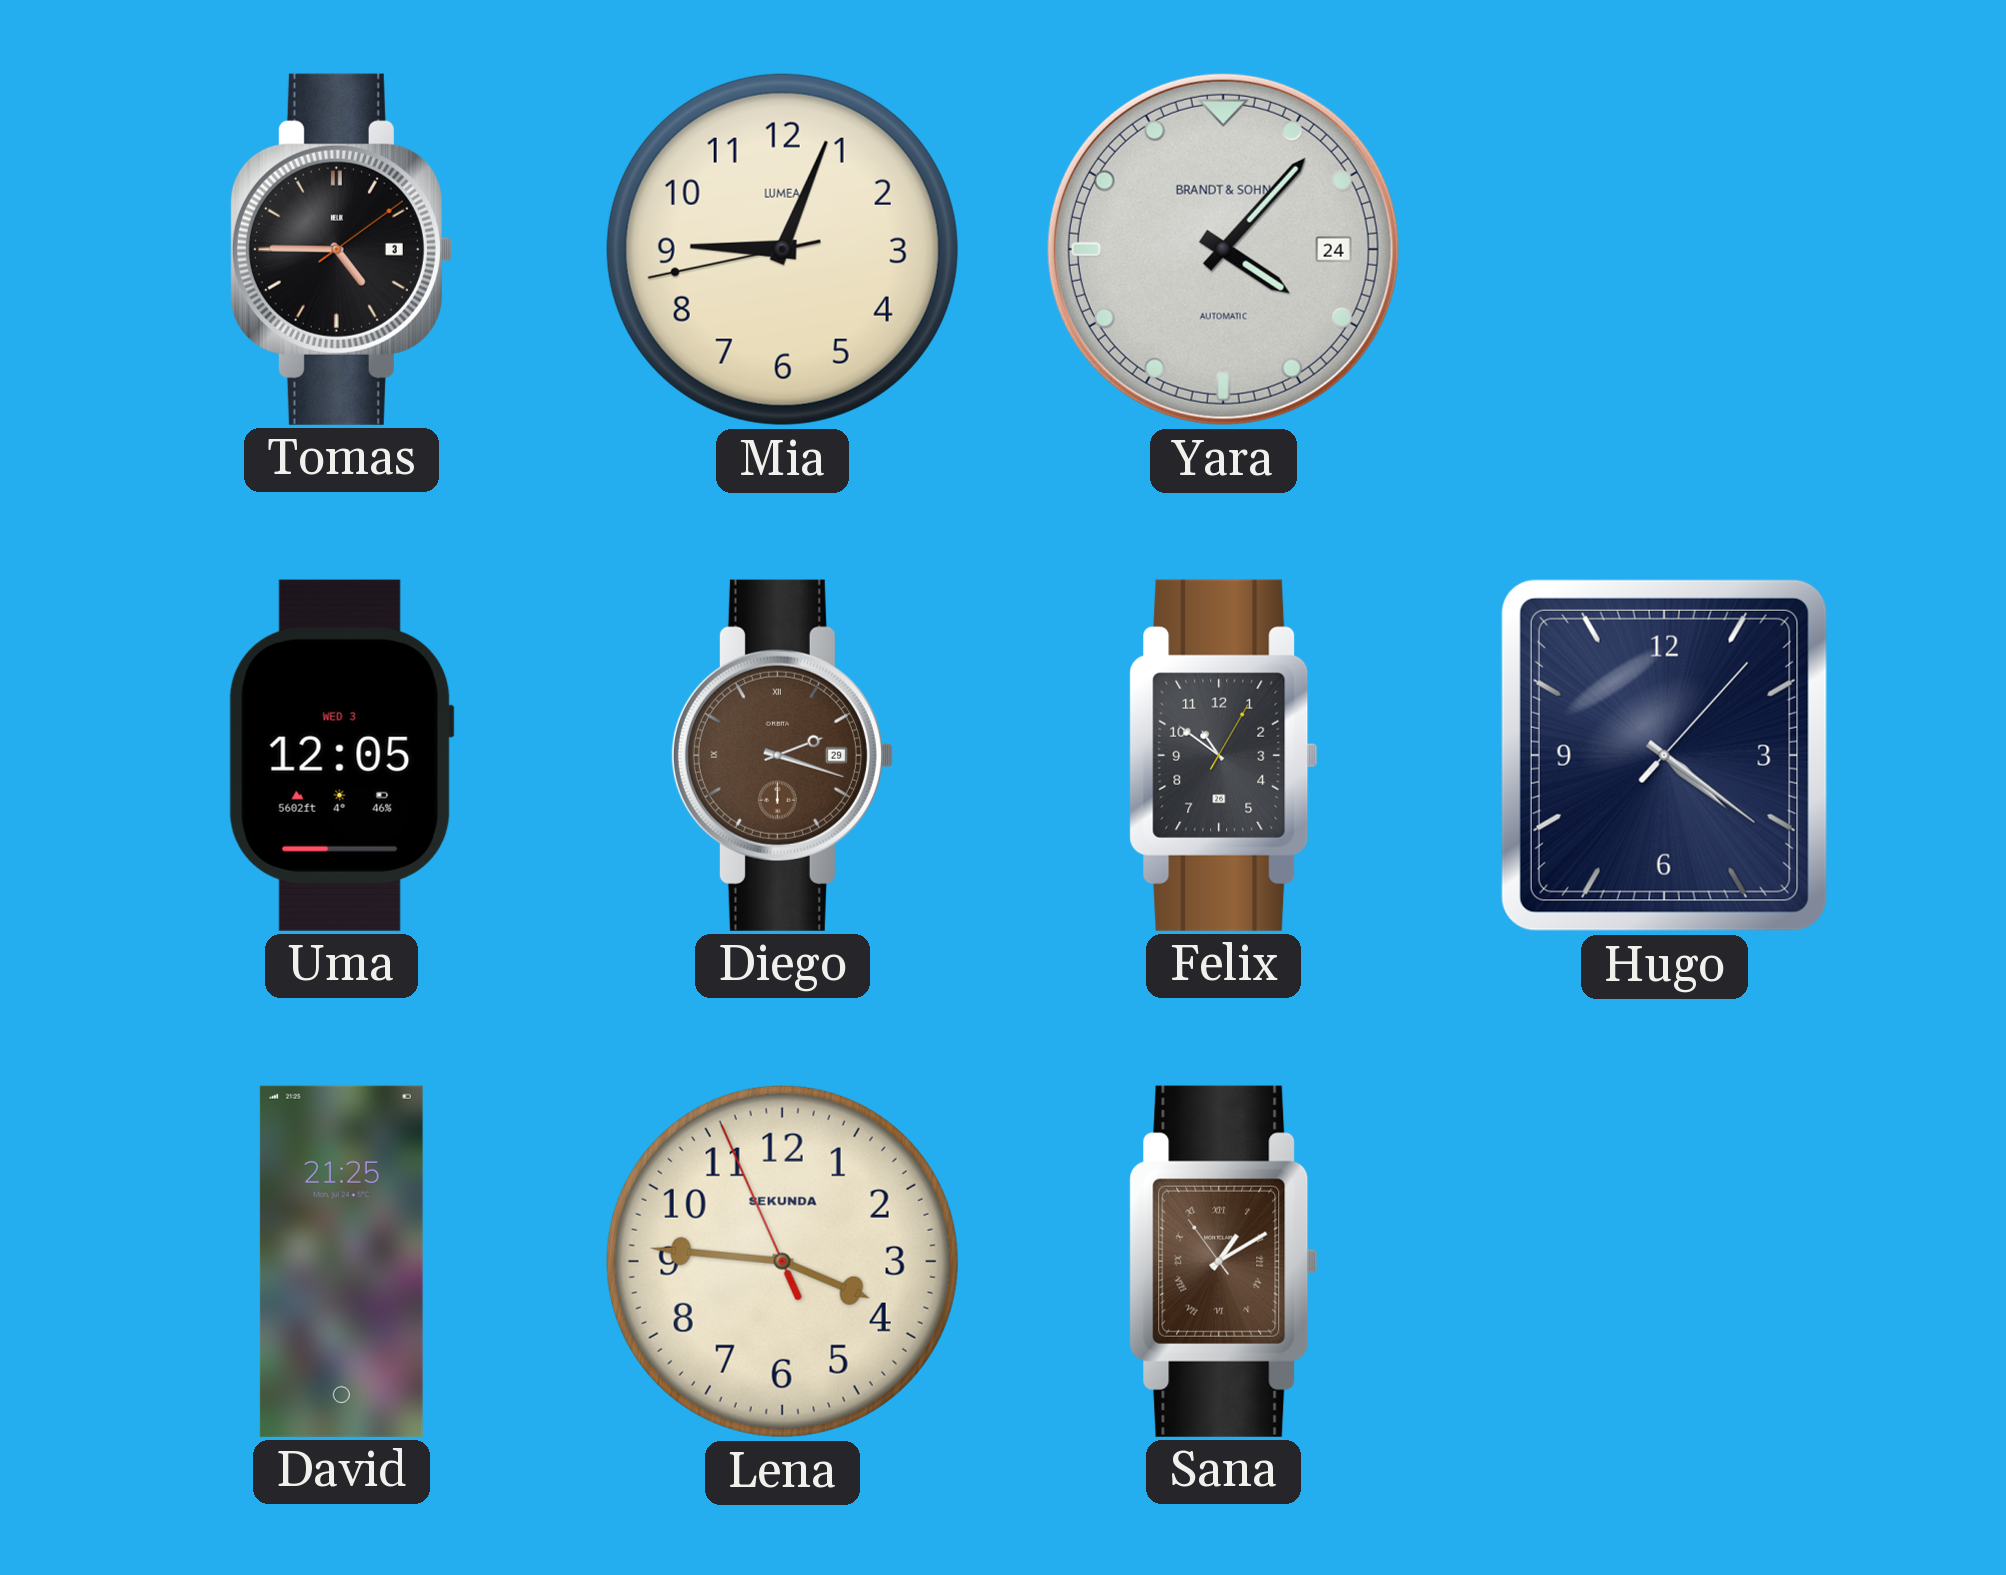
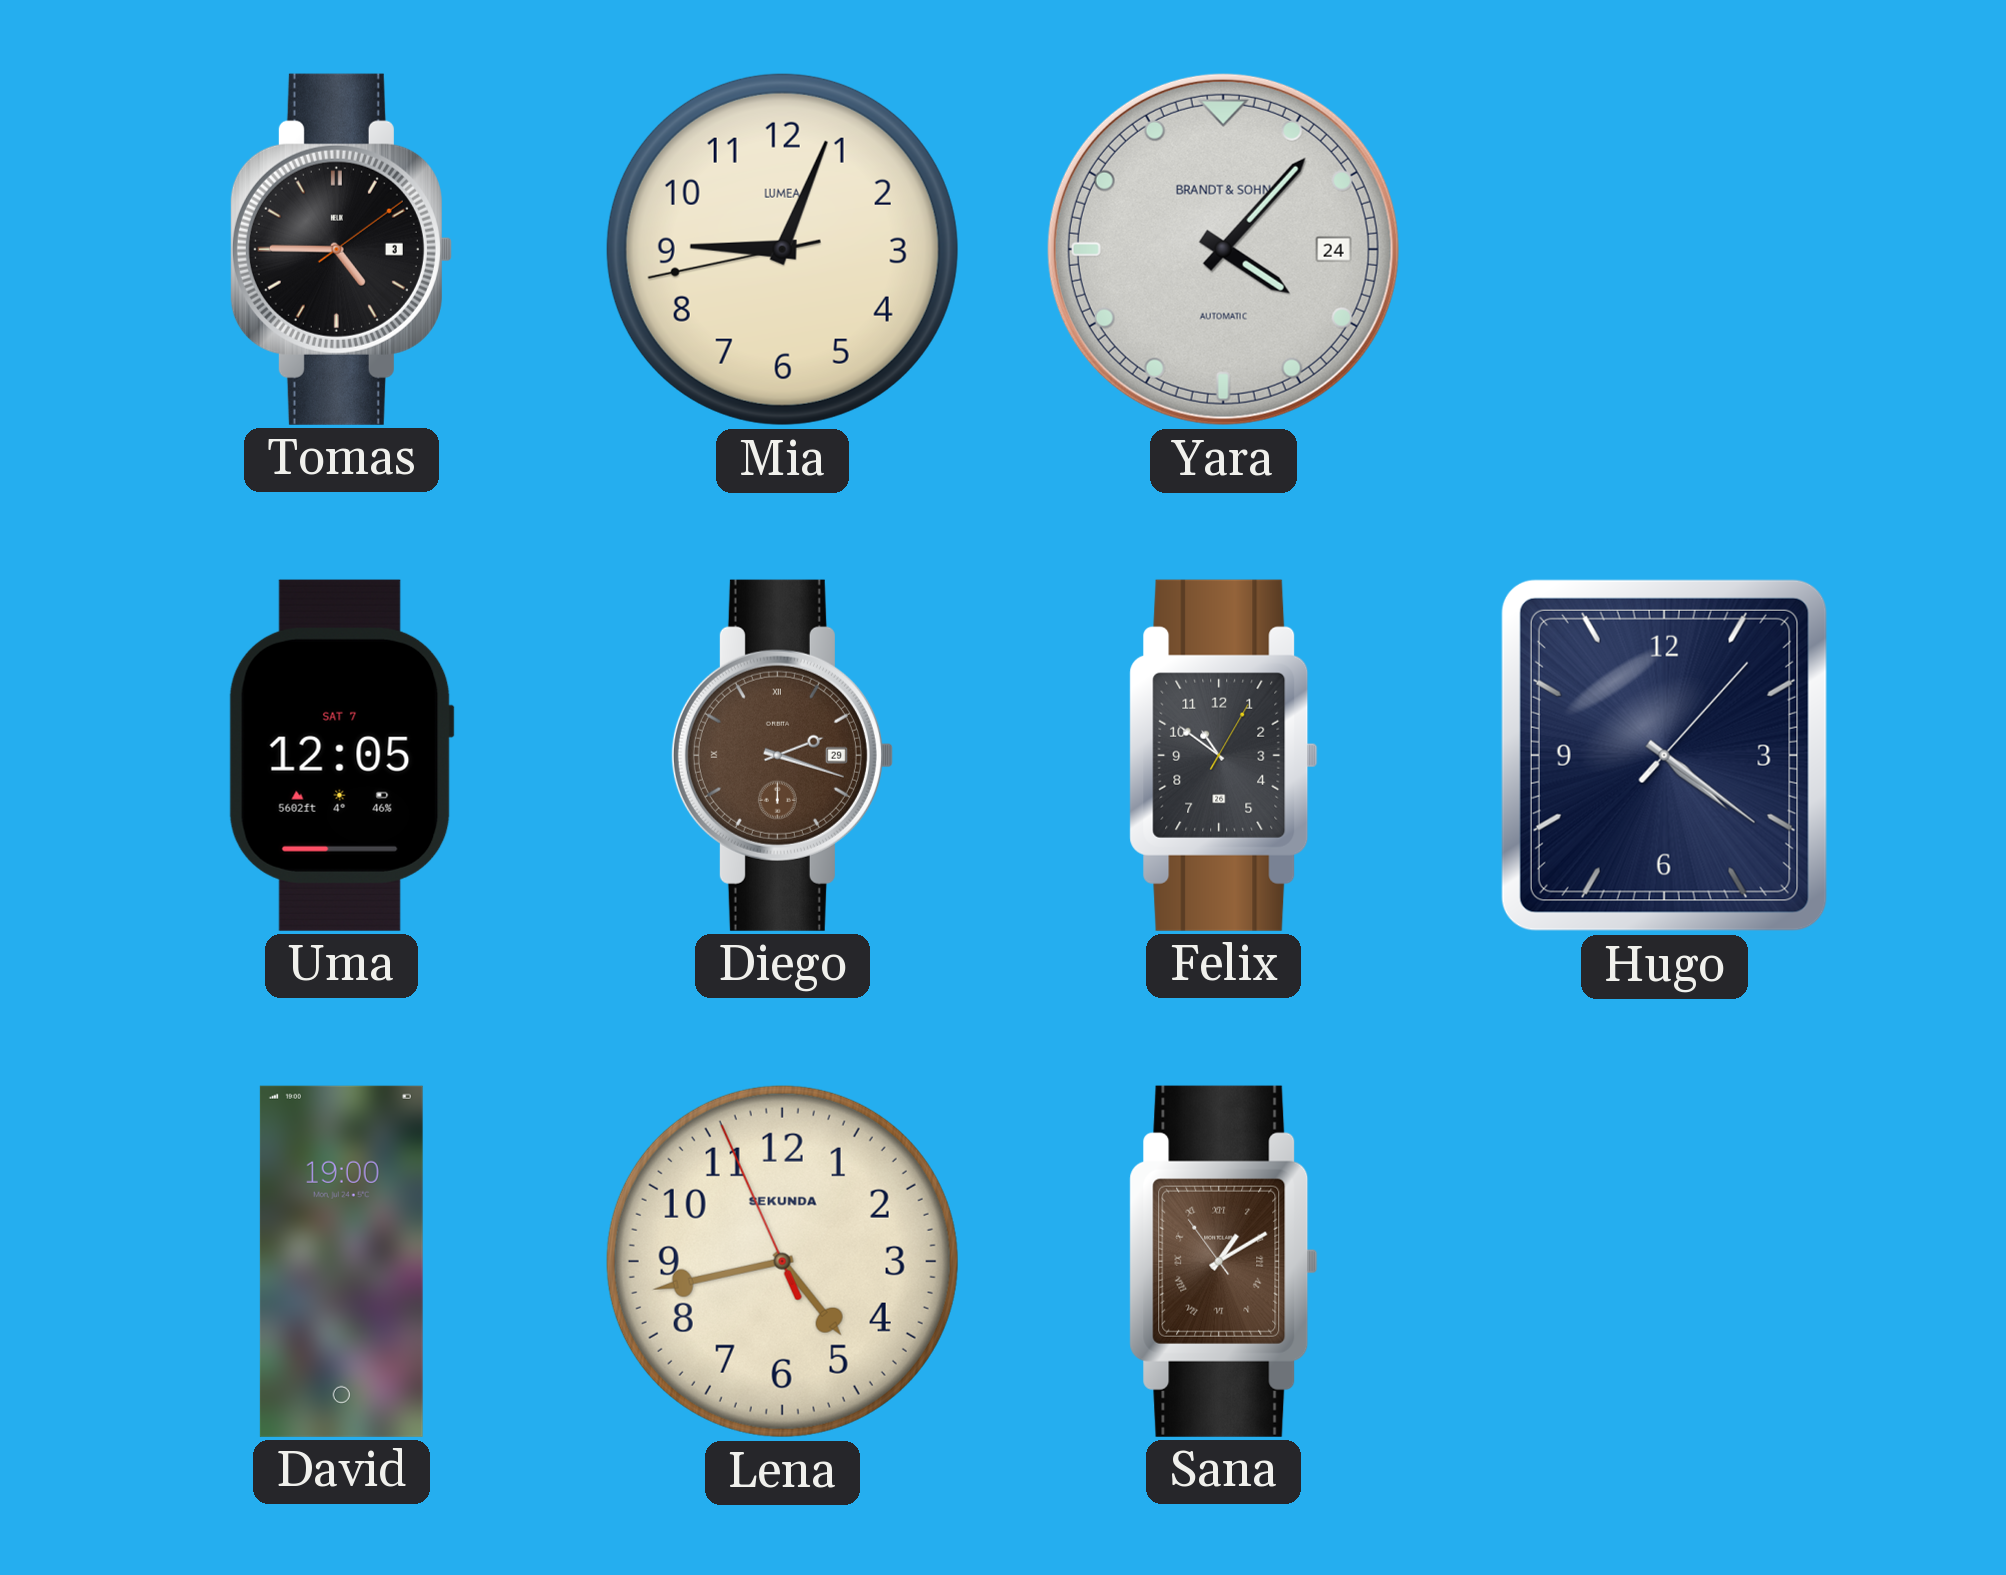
Uma date: WED 3 -> SAT 7
David: 21:25 -> 19:00
Lena: 3:45 -> 4:42
